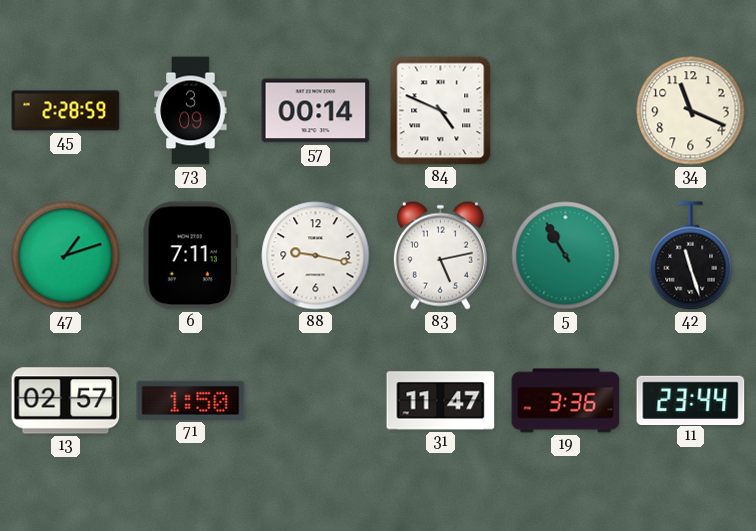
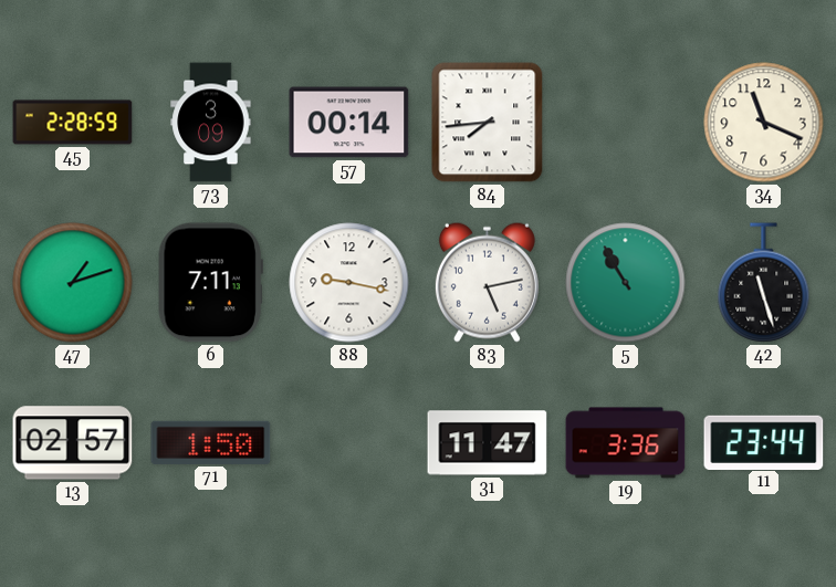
84: 4:49 -> 7:44
